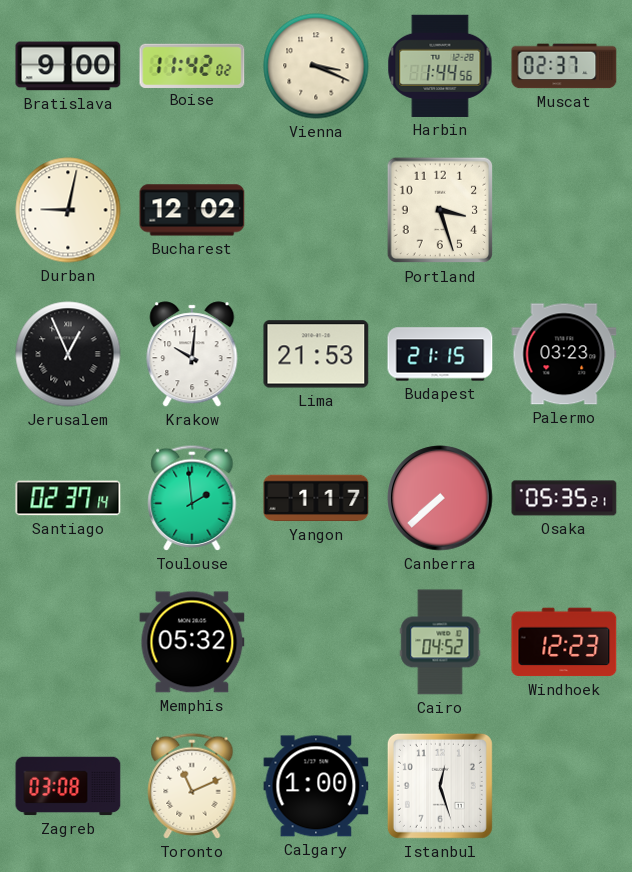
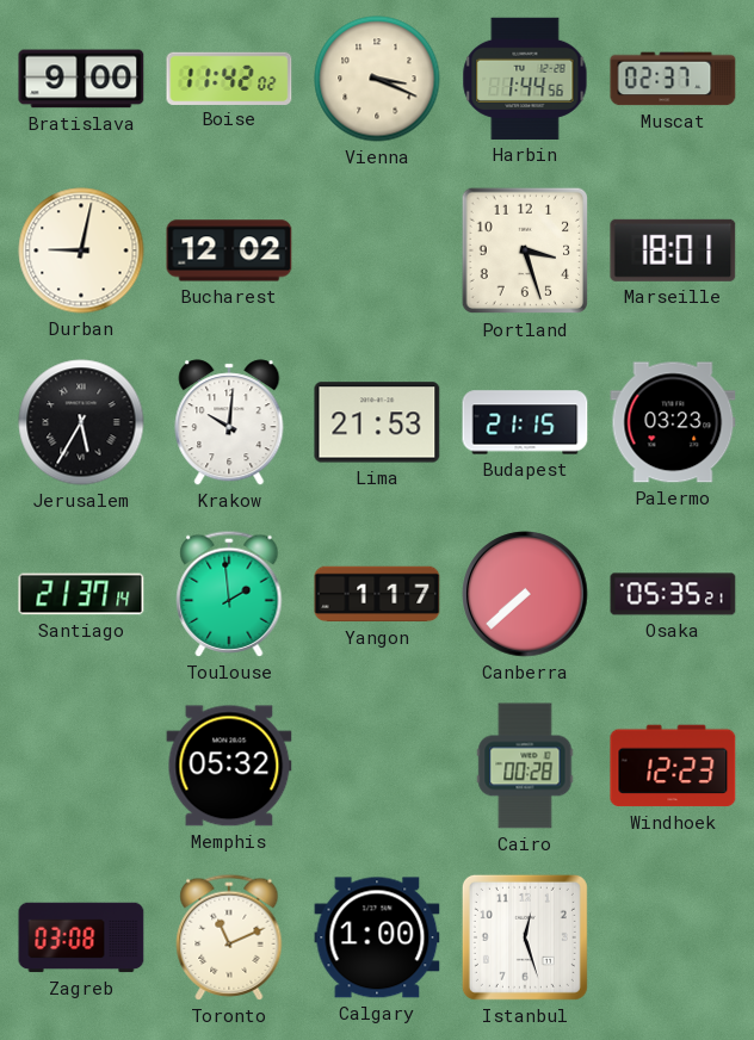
Marseille: none -> 18:01
Jerusalem: 12:56 -> 5:35
Santiago: 02:37 -> 21:37
Cairo: 04:52 -> 00:28
